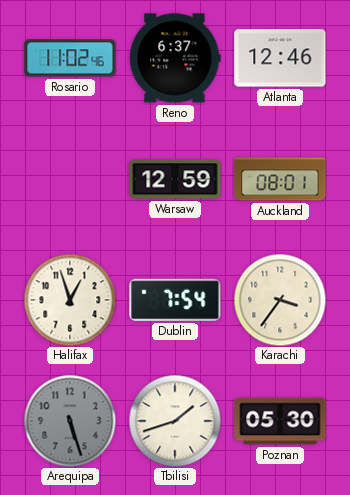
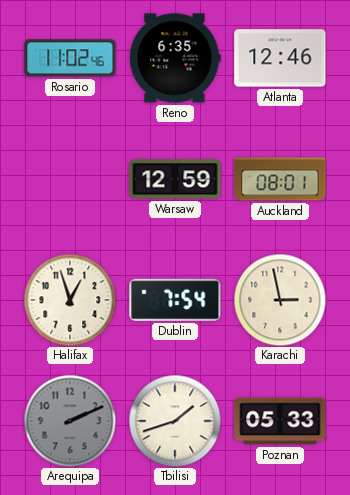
Reno: 6:37 -> 6:35
Karachi: 3:36 -> 2:58
Arequipa: 5:27 -> 2:11
Poznan: 05:30 -> 05:33
